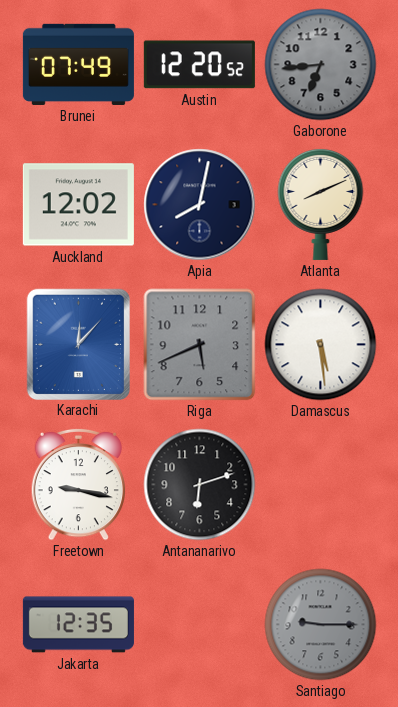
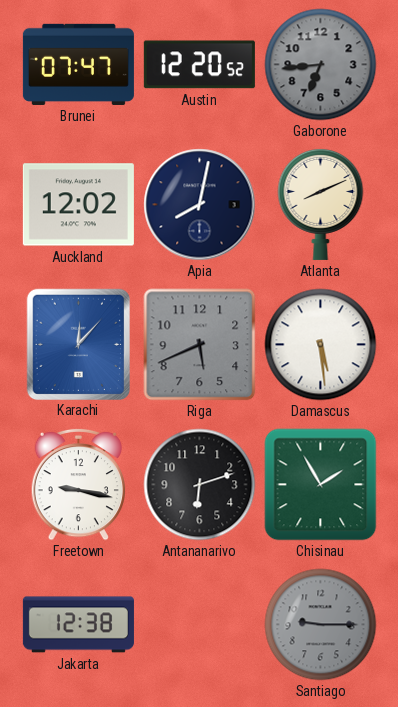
Brunei: 07:49 -> 07:47
Chisinau: none -> 1:55
Jakarta: 12:35 -> 12:38
